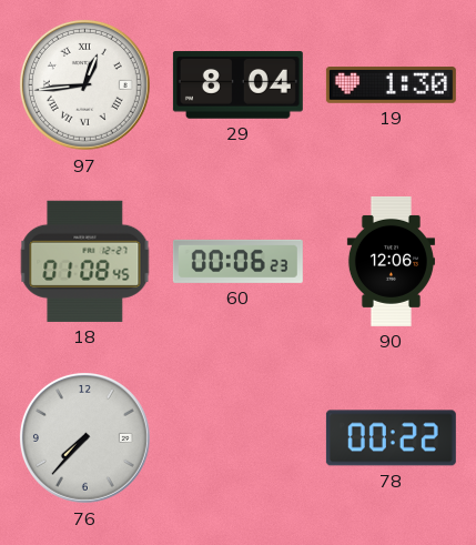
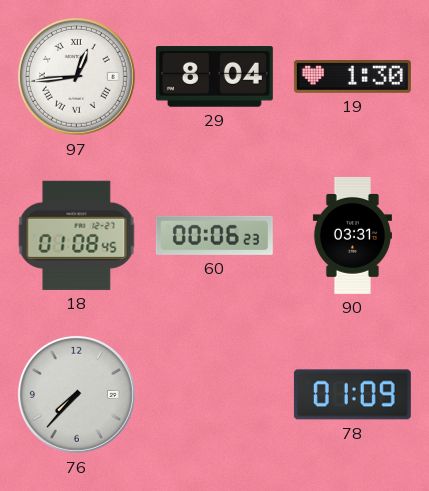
90: 12:06 -> 03:31
78: 00:22 -> 01:09
